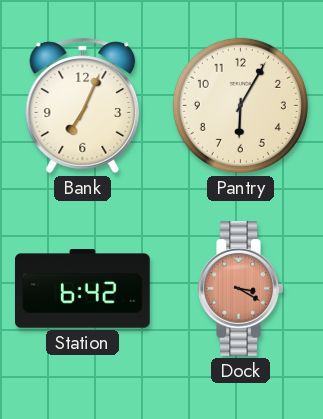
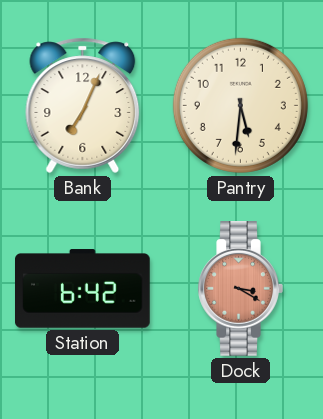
Pantry: 6:05 -> 5:31
